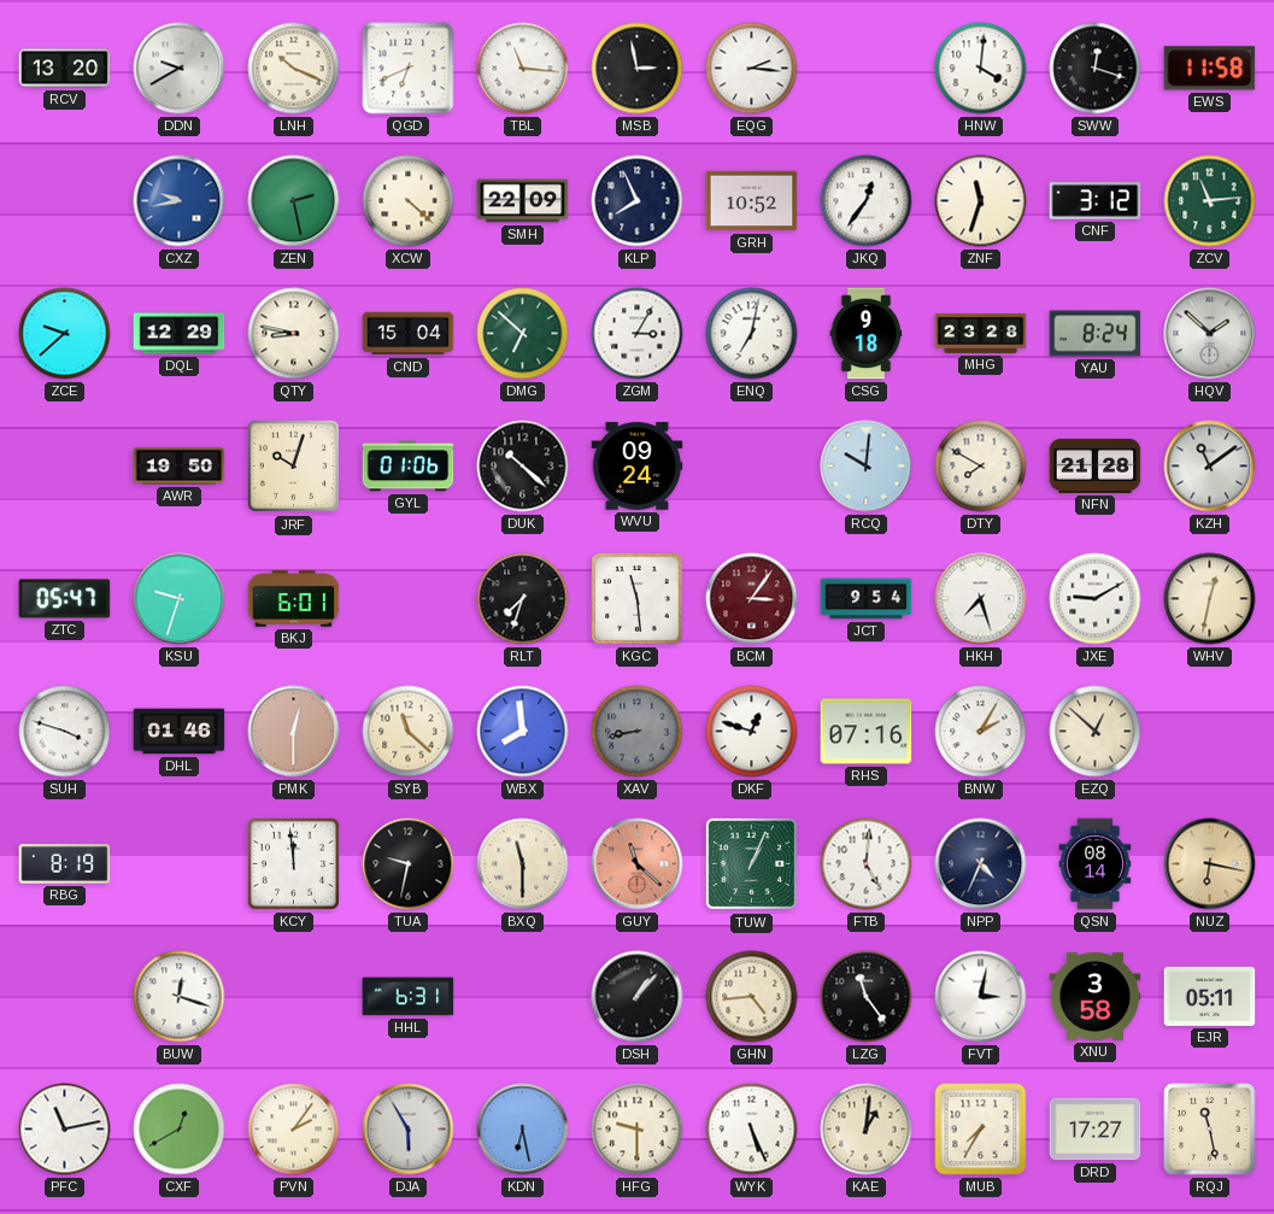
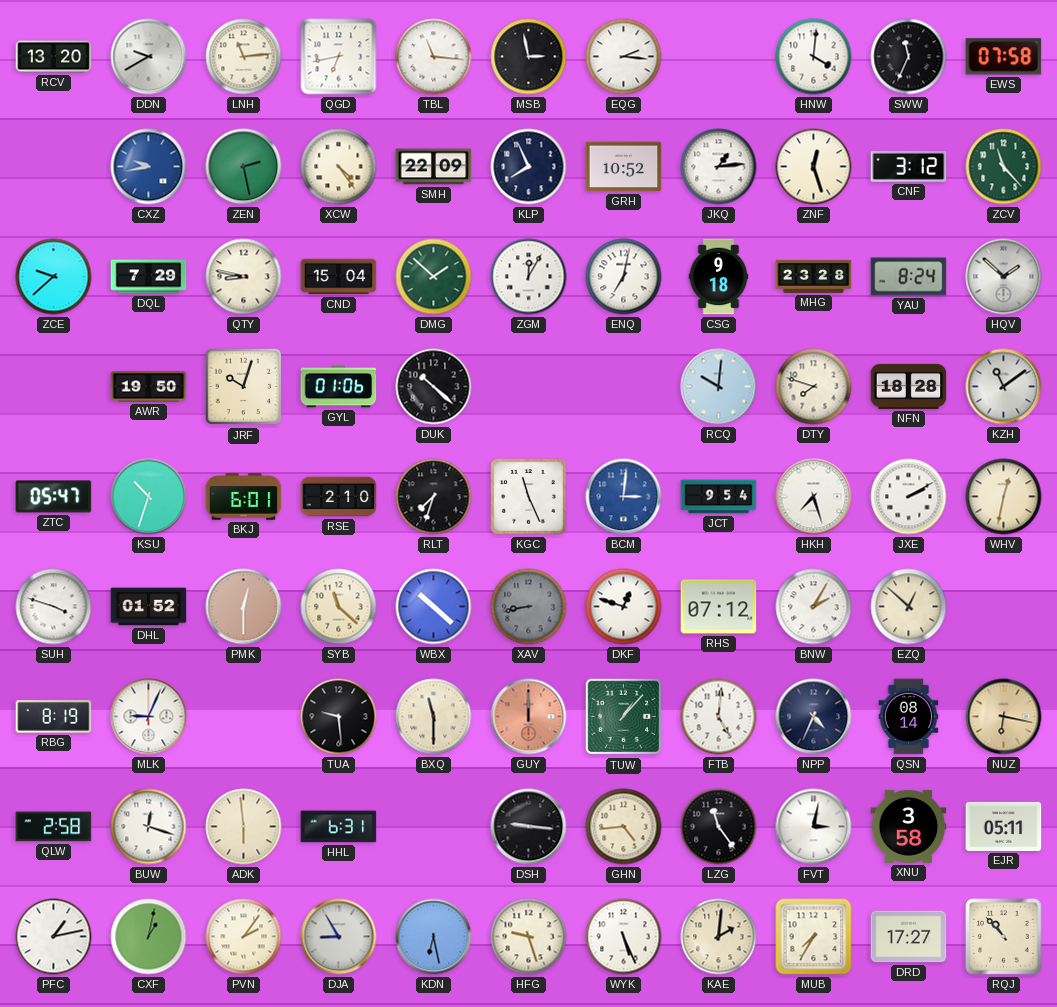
LNH: 10:19 -> 11:14
QGD: 6:41 -> 6:43
SWW: 12:18 -> 11:34
EWS: 11:58 -> 07:58
XCW: 4:22 -> 4:24
JKQ: 12:36 -> 1:14
ZNF: 11:33 -> 12:27
ZCV: 11:14 -> 11:23
DQL: 12:29 -> 7:29
DMG: 6:52 -> 1:52
ZGM: 3:05 -> 12:05
WVU: 09:24 -> none
DTY: 7:50 -> 7:48
NFN: 21:28 -> 18:28
KSU: 9:33 -> 10:33
RSE: none -> 2:10
KGC: 11:29 -> 11:26
BCM: 3:06 -> 3:01
BCM dial: burgundy -> blue
JXE: 9:10 -> 2:10
DHL: 01:46 -> 01:52
WBX: 7:59 -> 10:22
RHS: 07:16 -> 07:12
MLK: none -> 9:04
KCY: 11:59 -> none
TUA: 9:32 -> 9:29
GUY: 11:22 -> 12:00
TUW: 1:04 -> 1:07
QLW: none -> 2:58
ADK: none -> 5:59
DSH: 1:07 -> 9:16
PFC: 11:13 -> 1:13
CXF: 12:40 -> 1:02
DJA: 5:55 -> 8:55
HFG: 9:30 -> 9:27
KAE: 1:01 -> 2:01
RQJ: 11:28 -> 10:53
